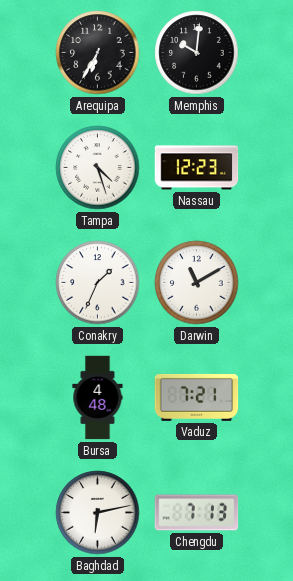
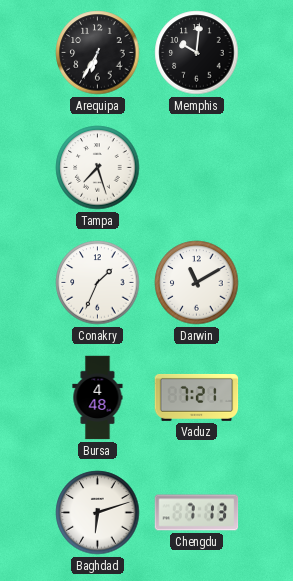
Tampa: 4:27 -> 7:27
Nassau: 12:23 -> none
Baghdad: 6:13 -> 6:12
